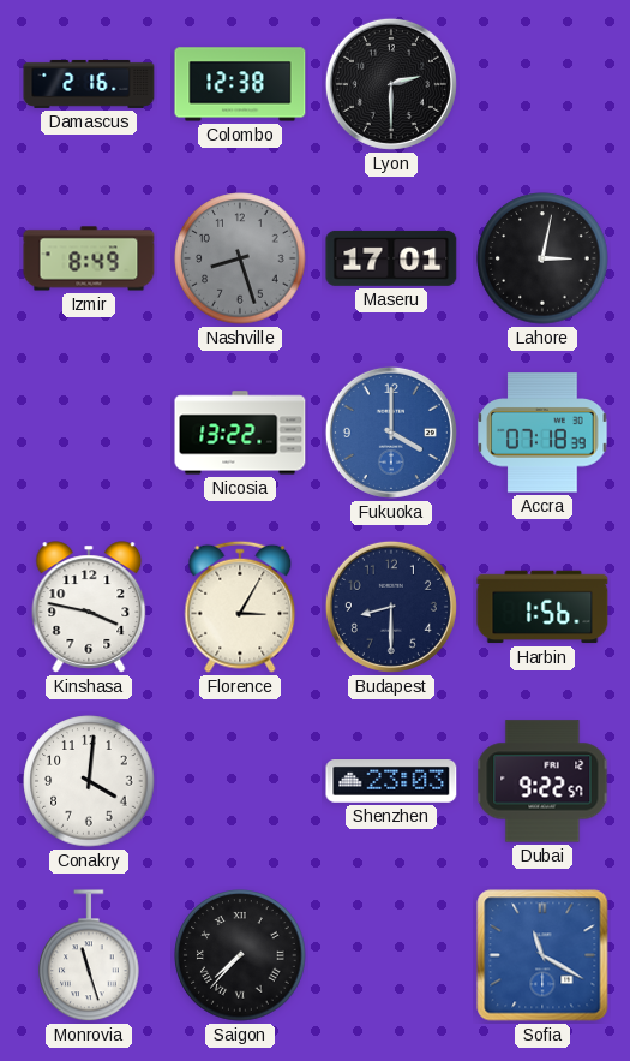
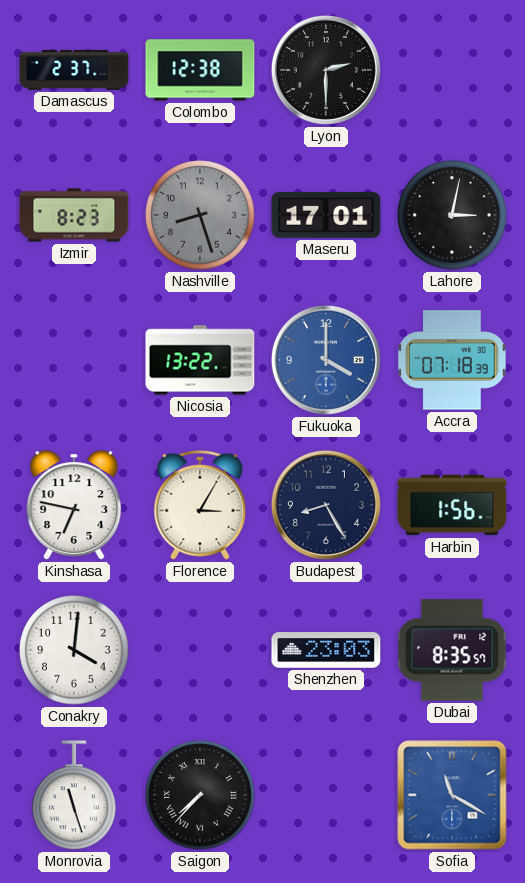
Damascus: 2:16 -> 2:37
Izmir: 8:49 -> 8:23
Kinshasa: 3:47 -> 6:47
Budapest: 8:30 -> 8:25
Dubai: 9:22 -> 8:35
